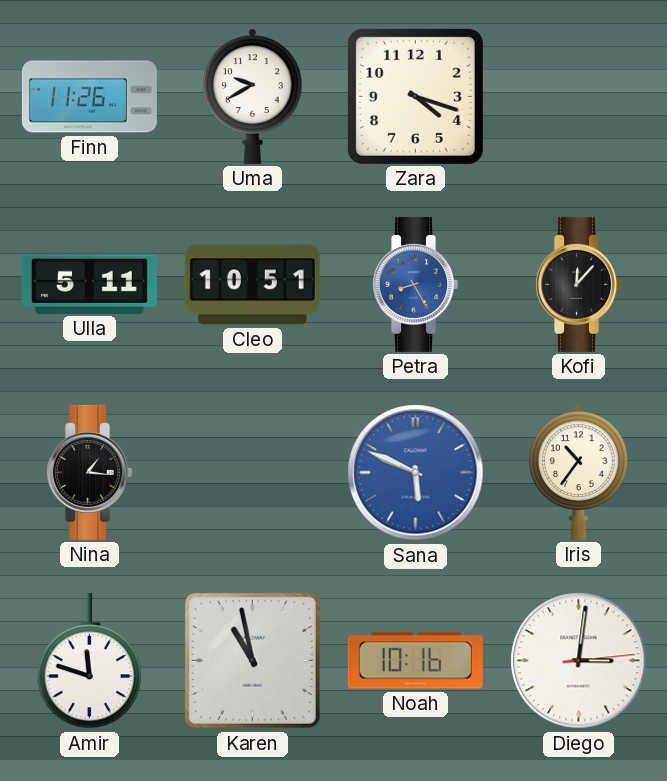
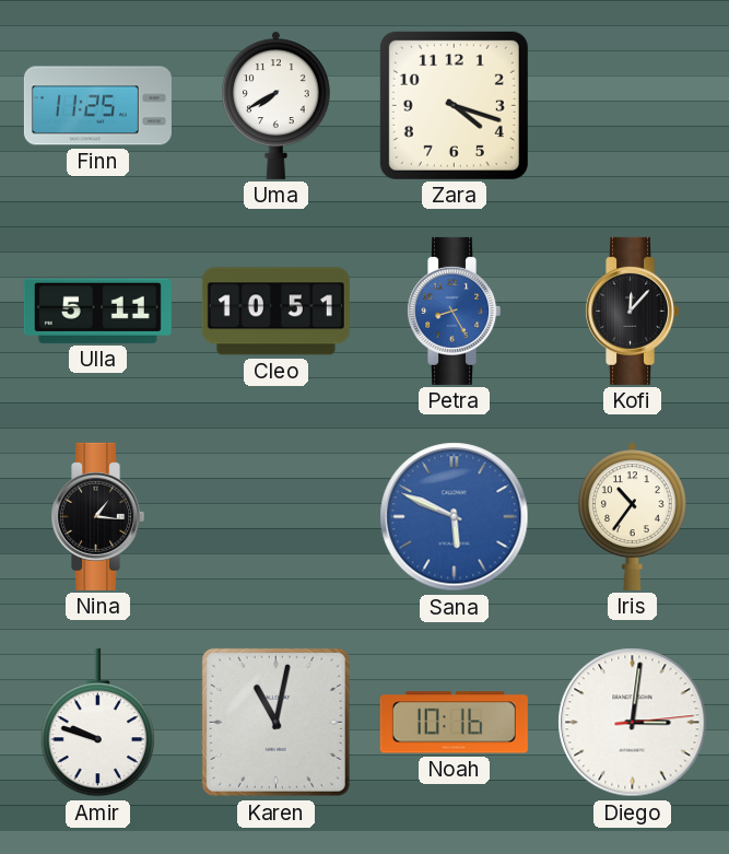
Finn: 11:26 -> 11:25
Uma: 9:40 -> 7:40
Amir: 11:48 -> 9:48
Karen: 10:58 -> 11:02
